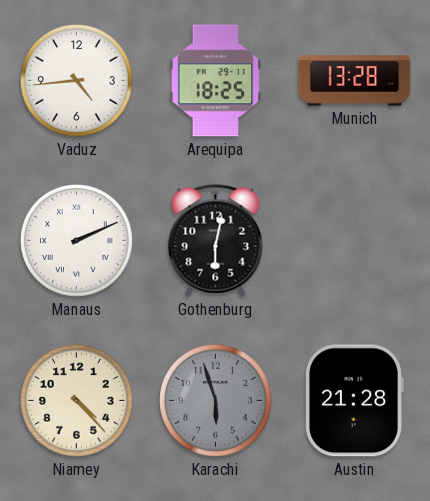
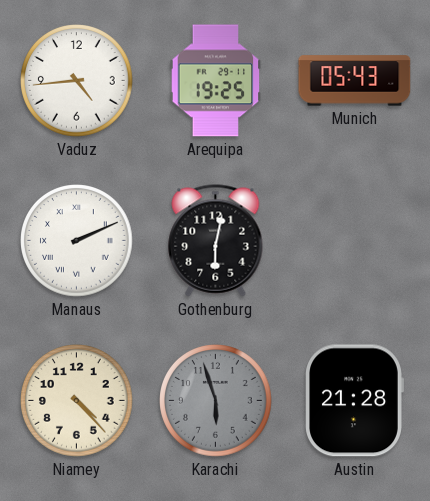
Arequipa: 18:25 -> 19:25
Munich: 13:28 -> 05:43
